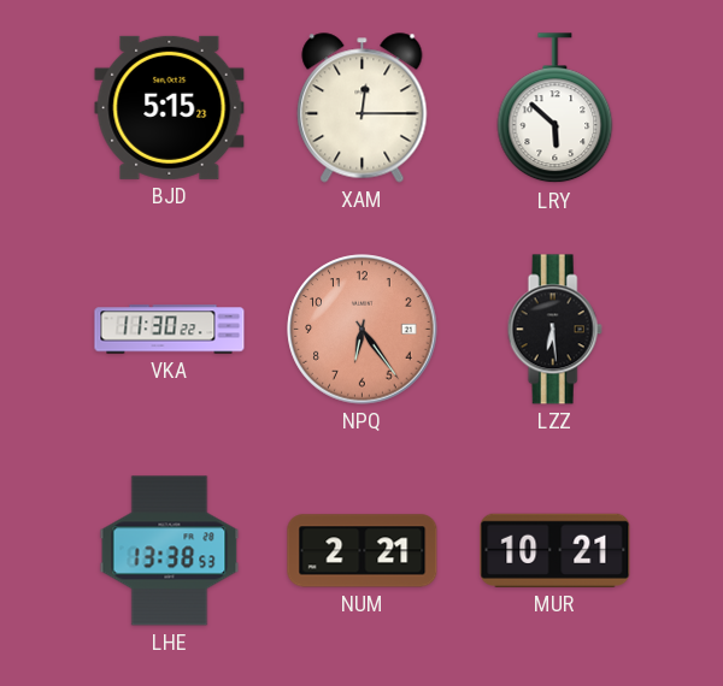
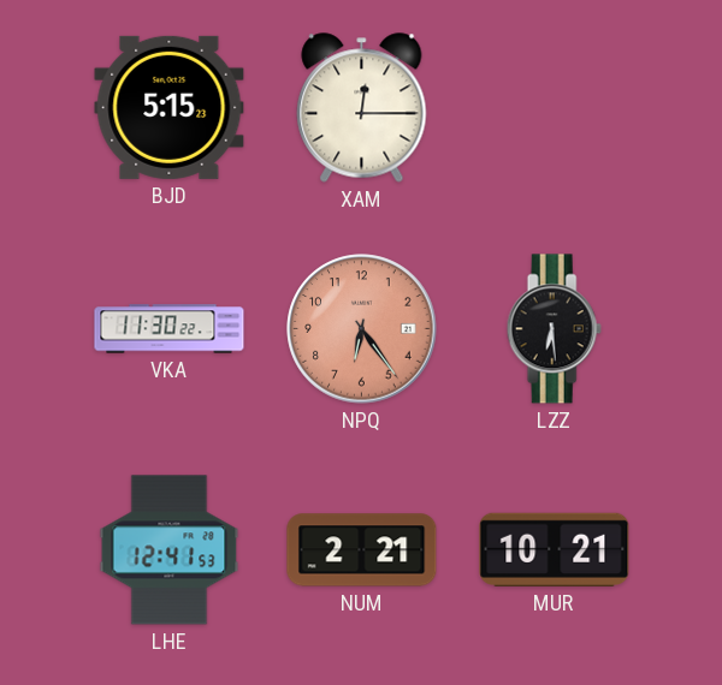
LRY: 5:52 -> none
LHE: 13:38 -> 12:41
